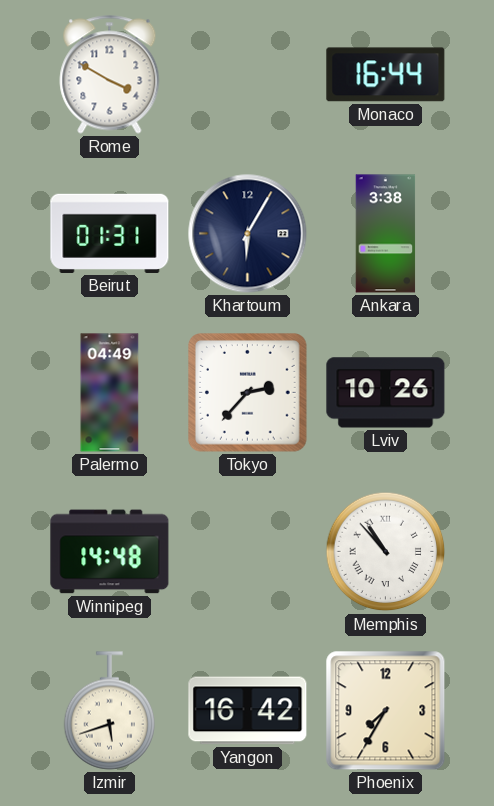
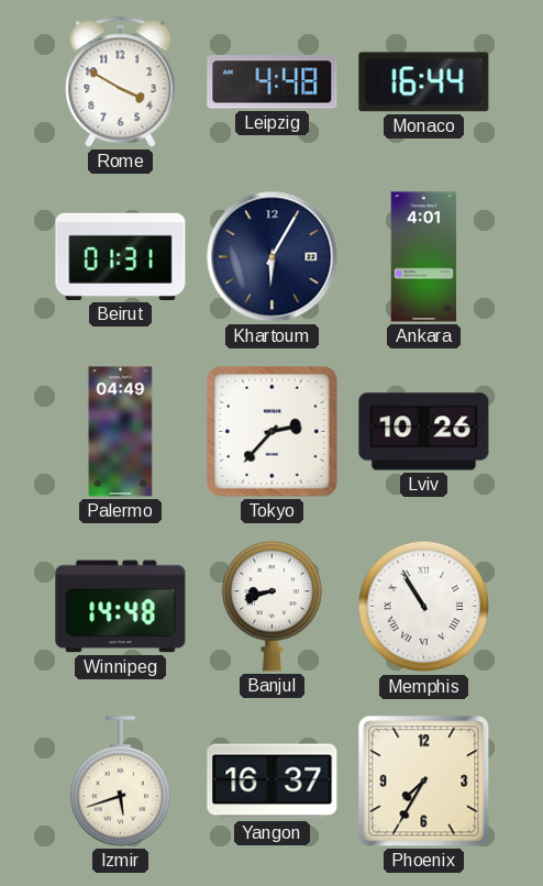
Leipzig: none -> 4:48
Ankara: 3:38 -> 4:01
Banjul: none -> 8:42
Memphis: 10:53 -> 10:55
Yangon: 16:42 -> 16:37
